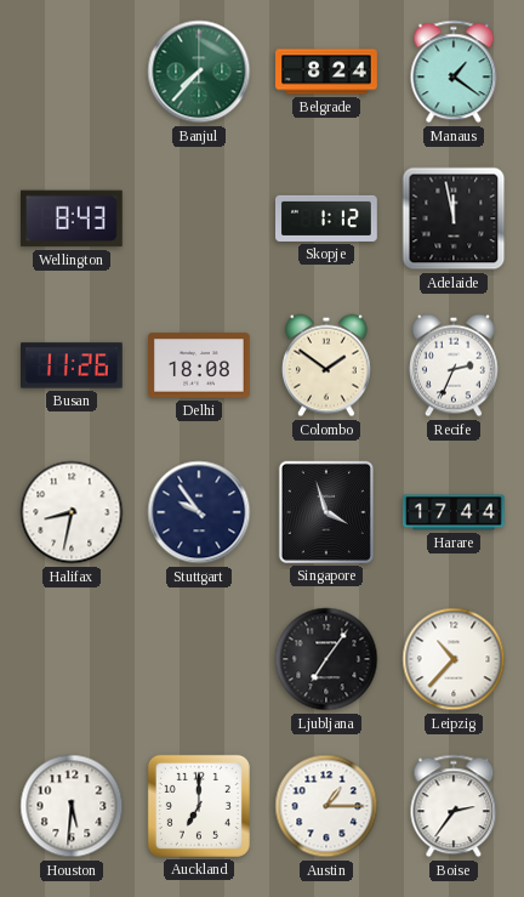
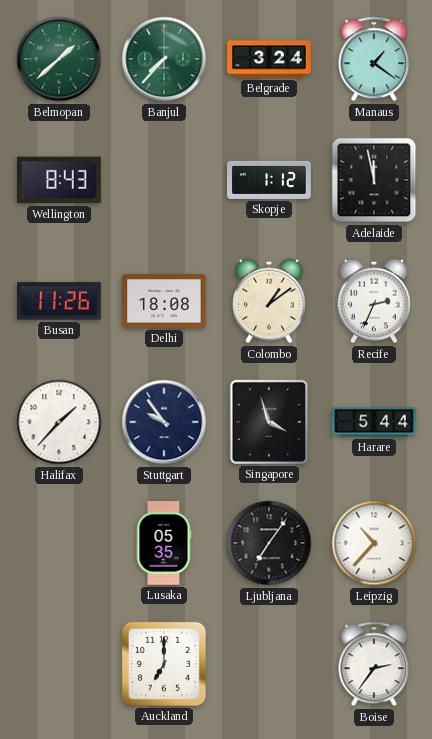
Belmopan: none -> 1:38
Belgrade: 8:24 -> 3:24
Colombo: 1:51 -> 1:09
Halifax: 8:32 -> 1:37
Harare: 17:44 -> 5:44
Lusaka: none -> 05:35
Houston: 5:31 -> none
Austin: 1:15 -> none
